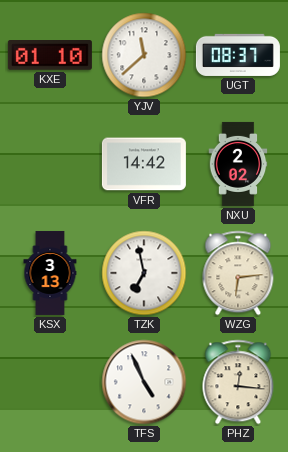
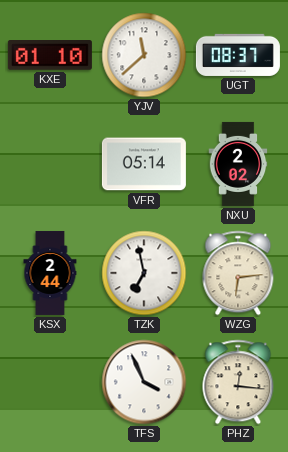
VFR: 14:42 -> 05:14
KSX: 3:13 -> 2:44
TFS: 4:56 -> 3:56
